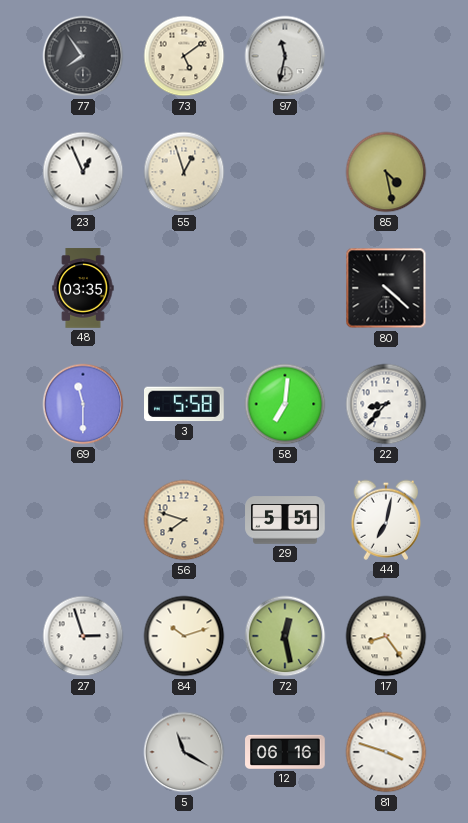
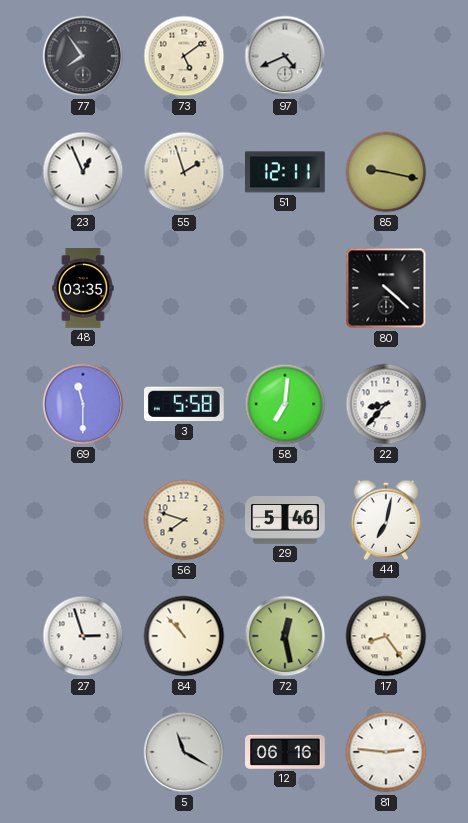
97: 11:32 -> 4:41
55: 12:57 -> 1:57
51: none -> 12:11
85: 4:28 -> 9:17
29: 5:51 -> 5:46
84: 10:12 -> 10:53
81: 3:48 -> 2:46
